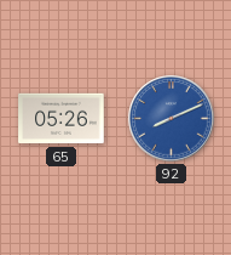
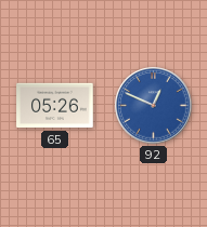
92: 8:11 -> 12:49
